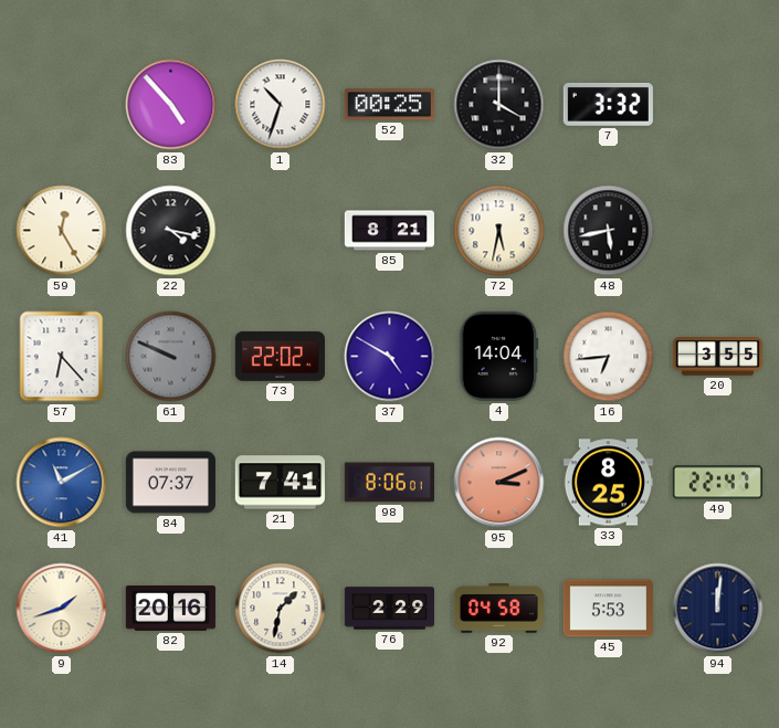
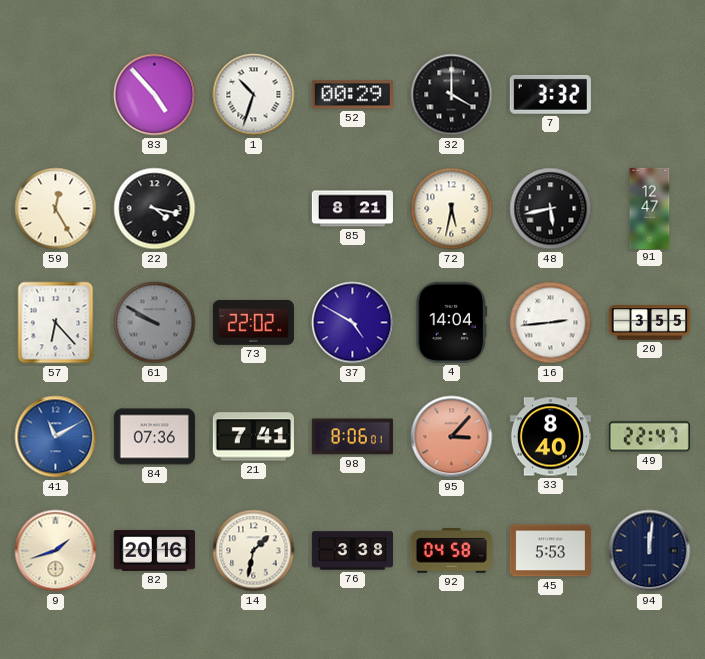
52: 00:25 -> 00:29
91: none -> 12:47
61: 9:49 -> 9:50
16: 6:44 -> 2:44
84: 07:37 -> 07:36
95: 3:11 -> 3:07
33: 8:25 -> 8:40
76: 2:29 -> 3:38
